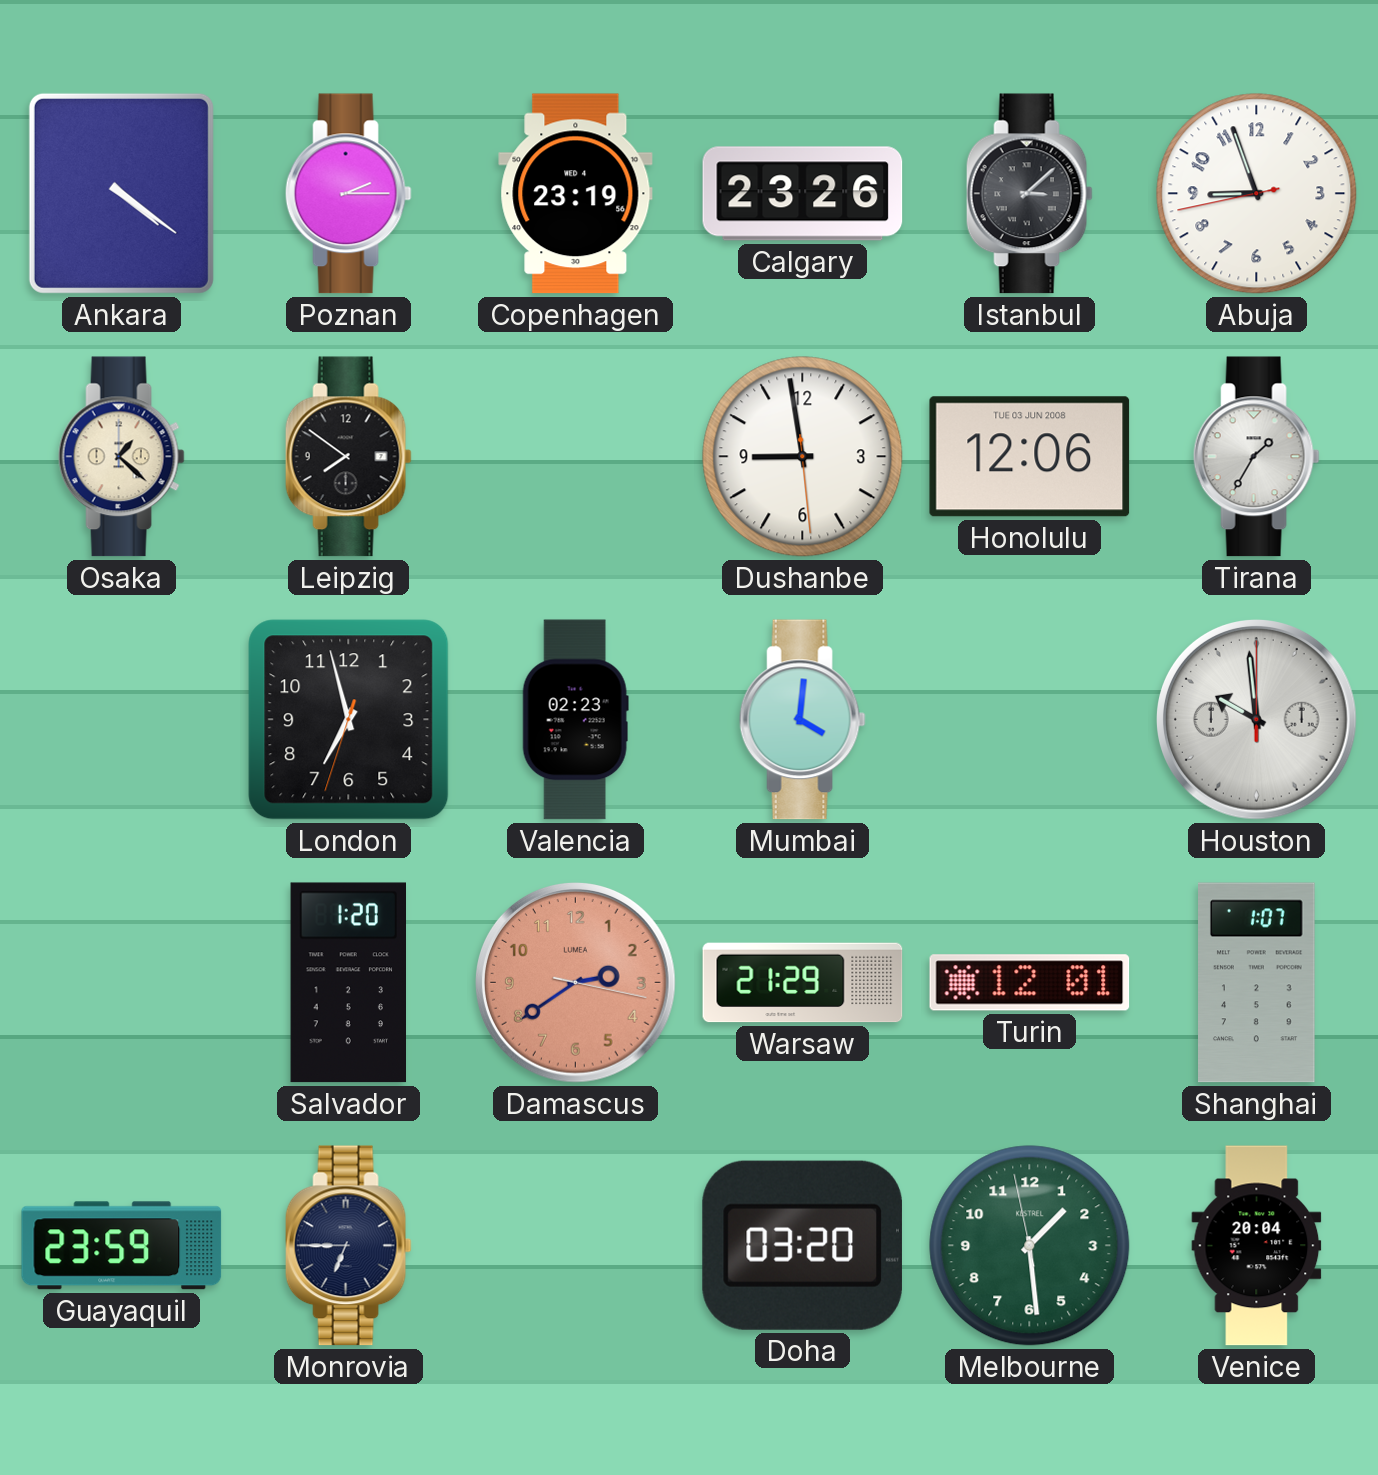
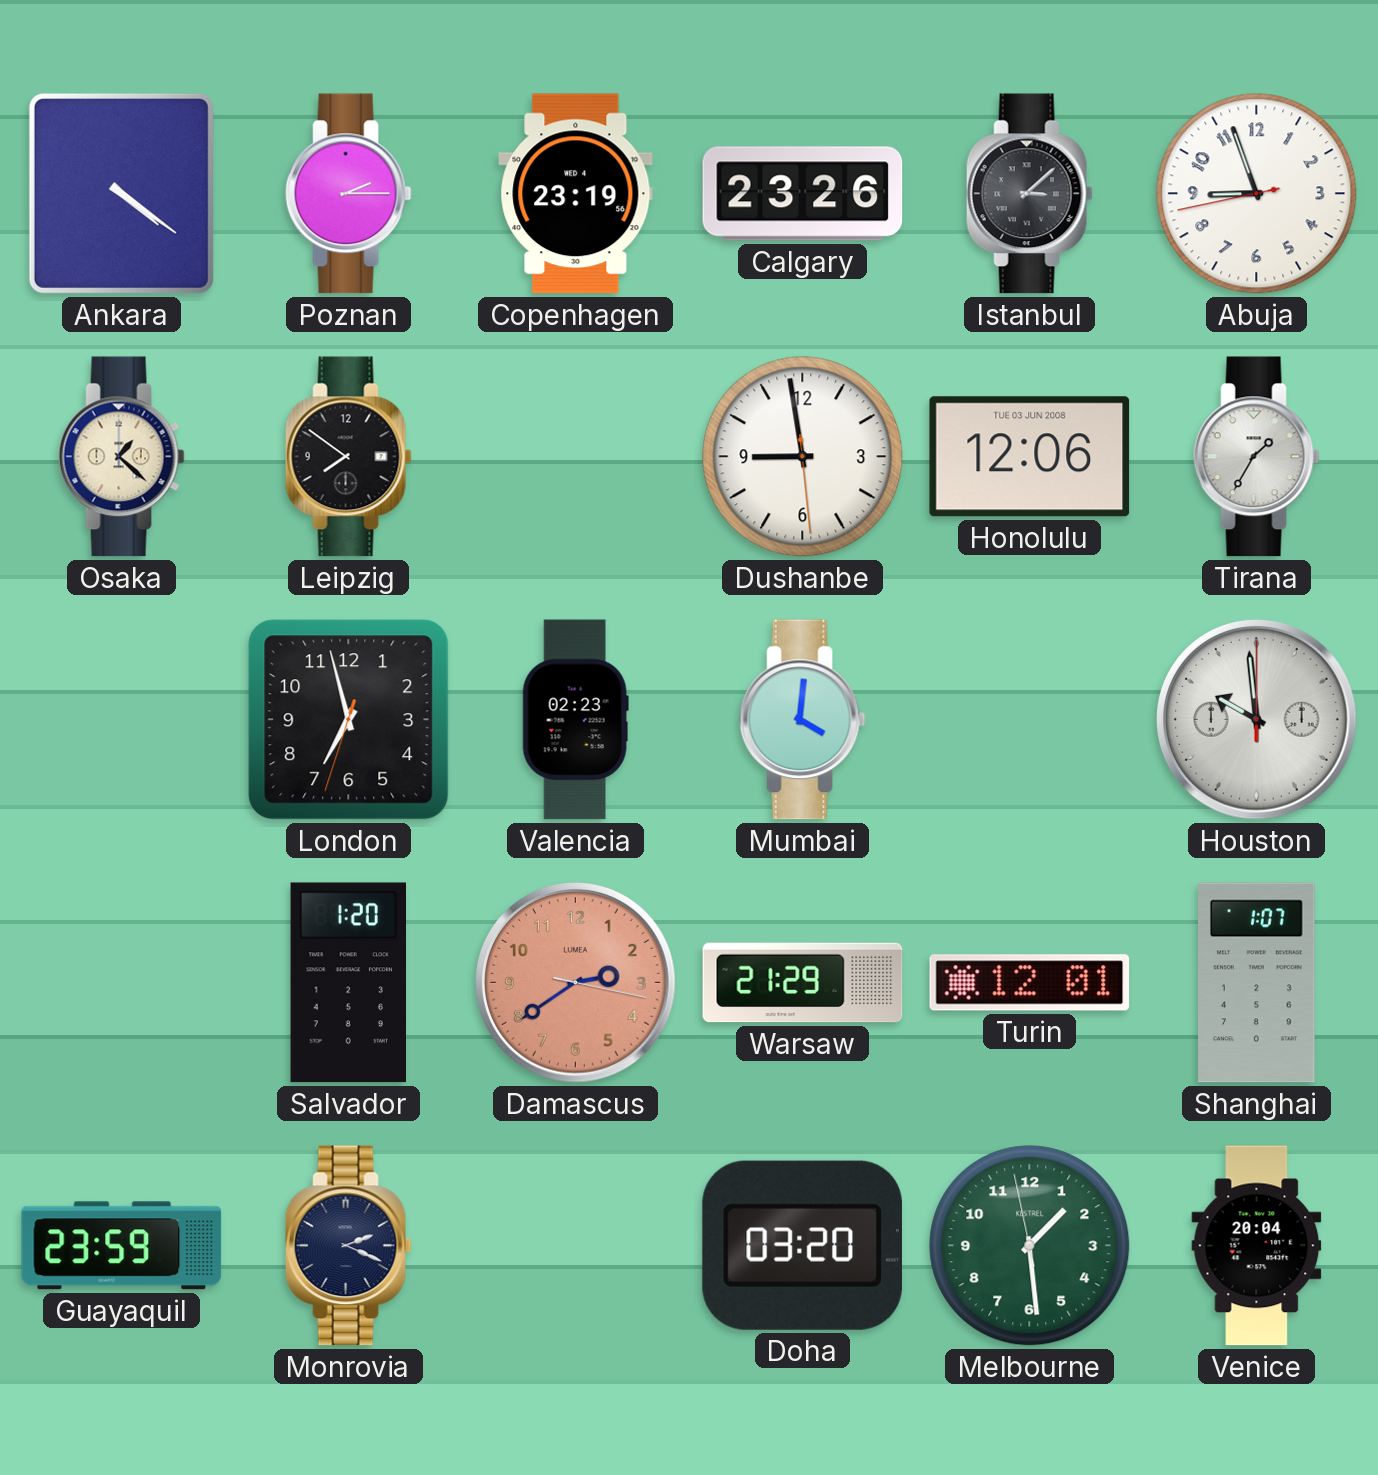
Monrovia: 6:45 -> 2:19
